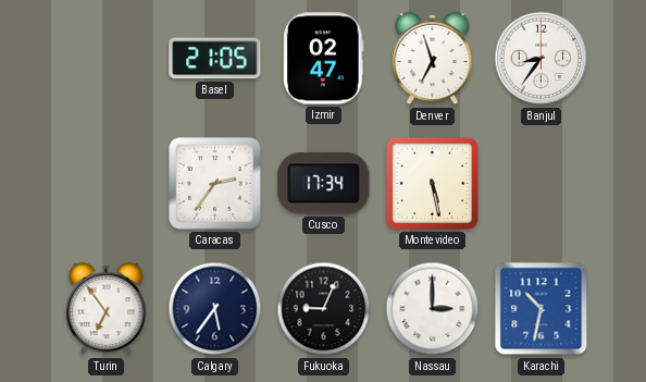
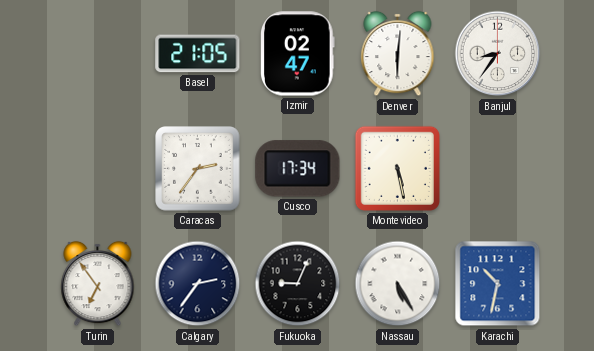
Denver: 6:57 -> 6:01
Calgary: 5:36 -> 2:36
Nassau: 3:00 -> 5:25
